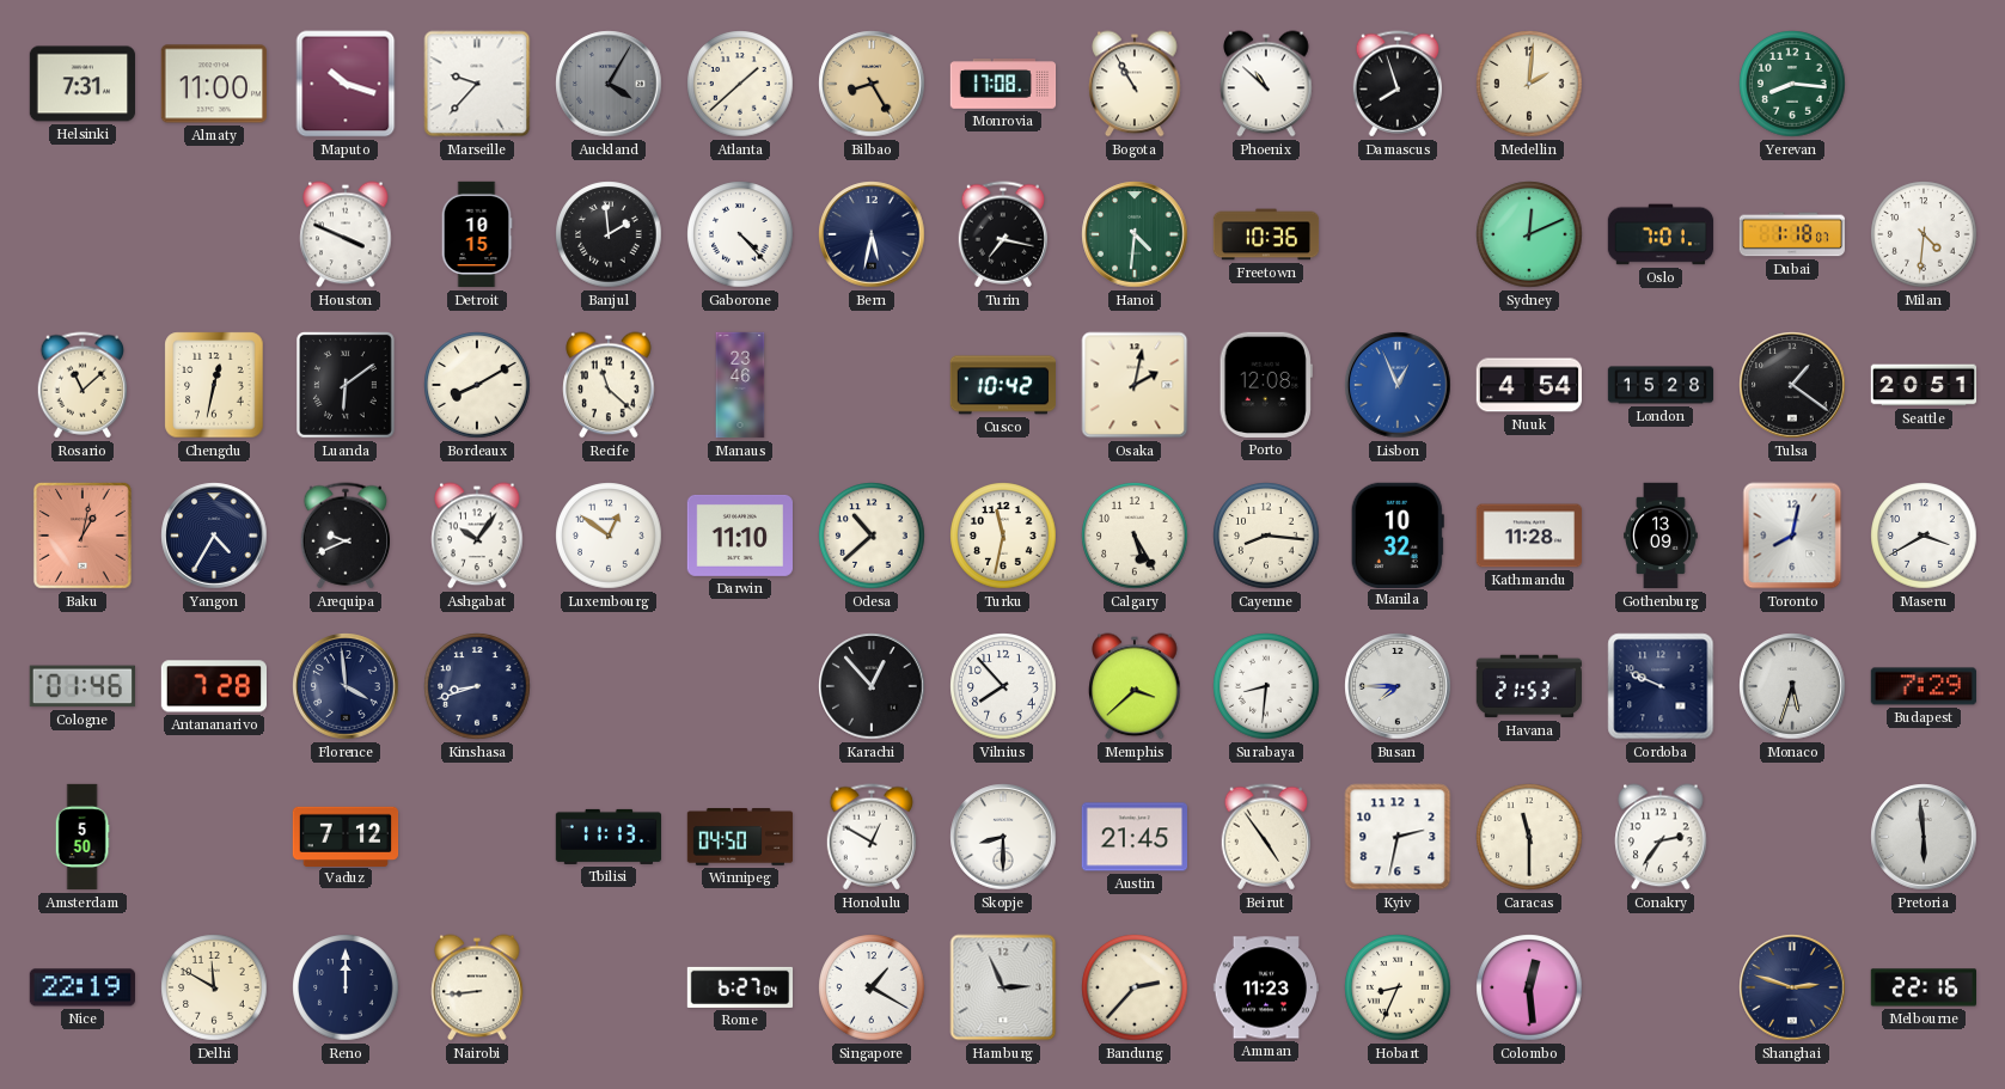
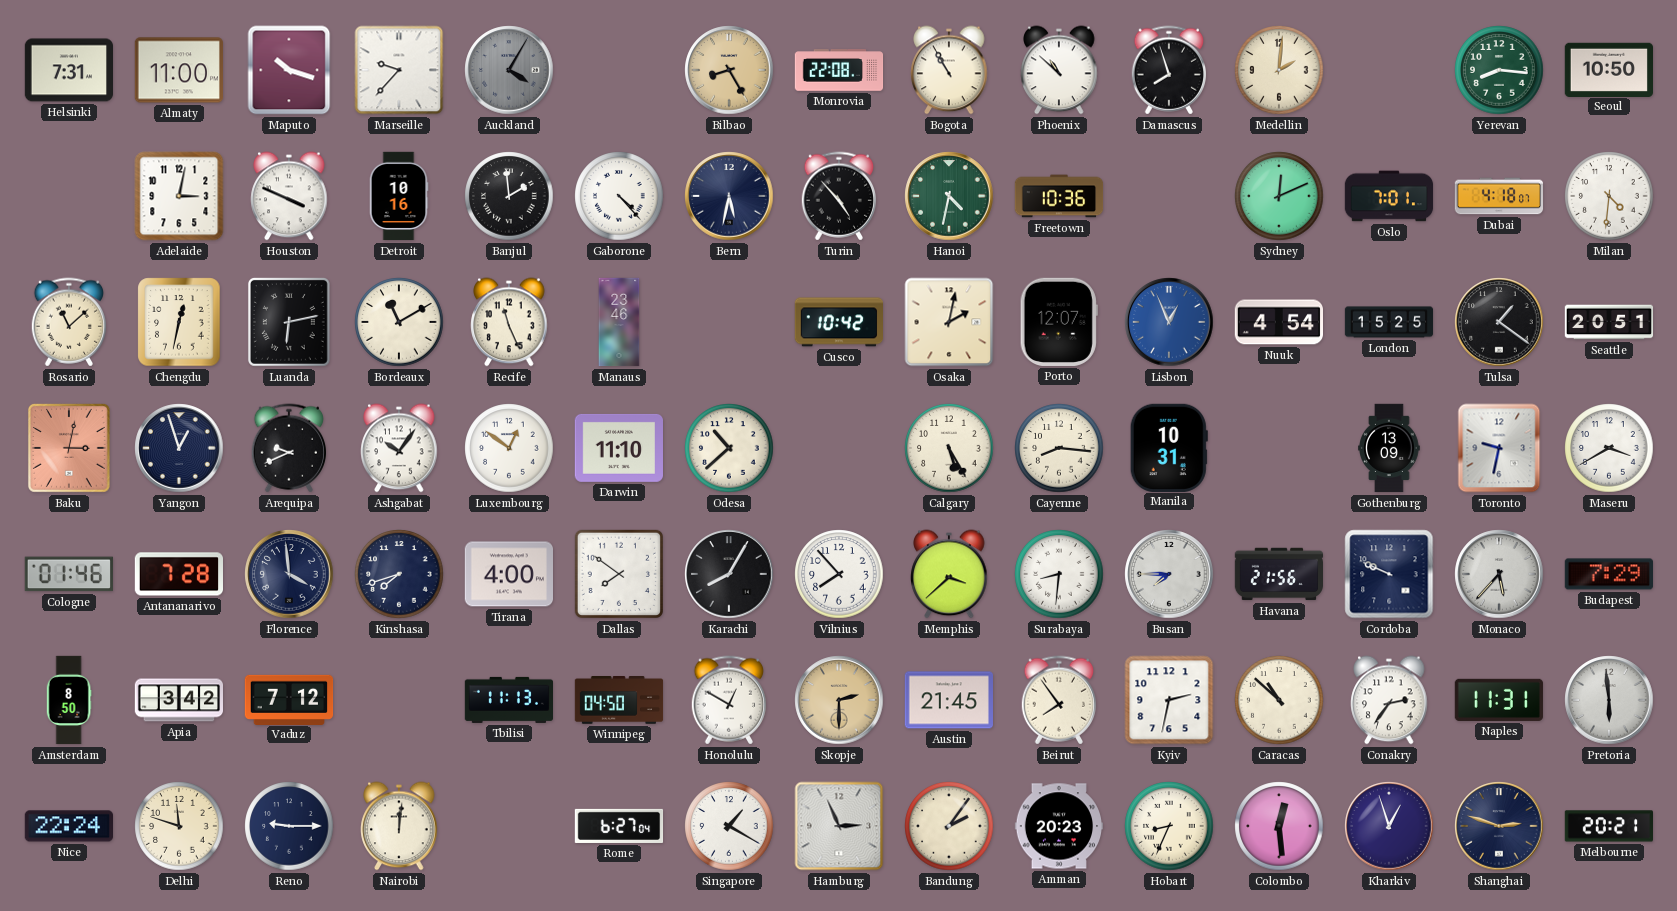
Atlanta: 1:38 -> none
Monrovia: 17:08 -> 22:08
Seoul: none -> 10:50
Adelaide: none -> 3:02
Detroit: 10:15 -> 10:16
Turin: 7:17 -> 4:53
Hanoi: 4:31 -> 4:32
Dubai: 1:18 -> 4:18
Luanda: 6:09 -> 6:13
Bordeaux: 8:10 -> 11:10
Recife: 11:22 -> 11:26
Porto: 12:08 -> 12:07
London: 15:28 -> 15:25
Baku: 1:02 -> 3:02
Yangon: 4:35 -> 12:57
Turku: 11:32 -> none
Manila: 10:32 -> 10:31
Kathmandu: 11:28 -> none
Toronto: 8:02 -> 9:32
Kinshasa: 8:42 -> 7:42
Tirana: none -> 4:00
Dallas: none -> 7:51
Karachi: 12:53 -> 8:05
Havana: 21:53 -> 21:56
Monaco: 5:33 -> 5:37
Amsterdam: 5:50 -> 8:50
Apia: none -> 3:42
Skopje: 8:30 -> 2:30
Skopje dial: white -> champagne
Beirut: 4:54 -> 7:54
Caracas: 11:30 -> 10:52
Naples: none -> 11:31
Nice: 22:19 -> 22:24
Delhi: 11:50 -> 11:48
Reno: 12:00 -> 9:15
Nairobi: 8:44 -> 12:01
Bandung: 2:37 -> 2:06
Amman: 11:23 -> 20:23
Kharkiv: none -> 12:57
Melbourne: 22:16 -> 20:21
